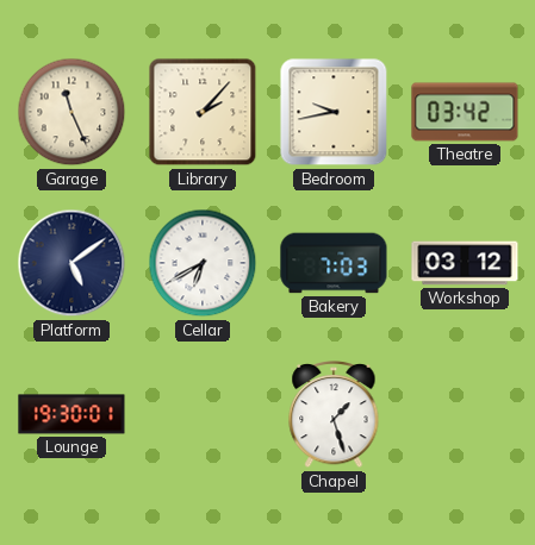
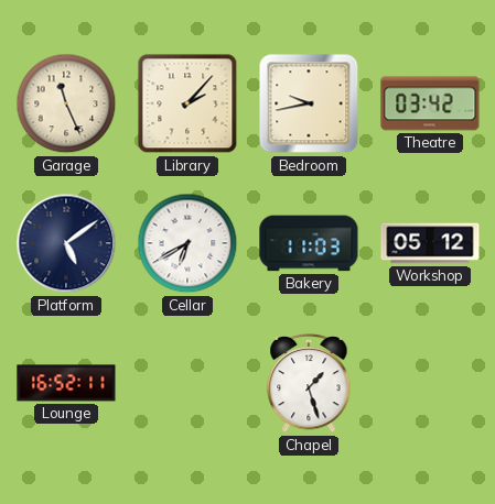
Bakery: 7:03 -> 11:03
Workshop: 03:12 -> 05:12
Lounge: 19:30 -> 16:52
